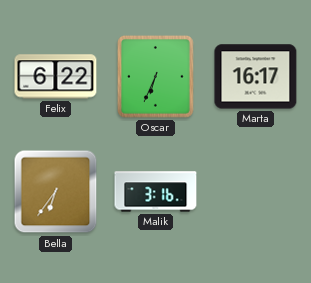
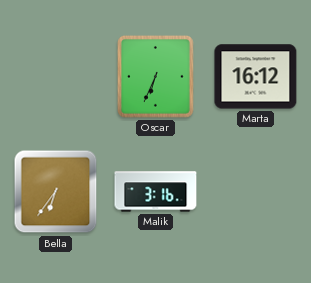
Felix: 6:22 -> none
Marta: 16:17 -> 16:12
